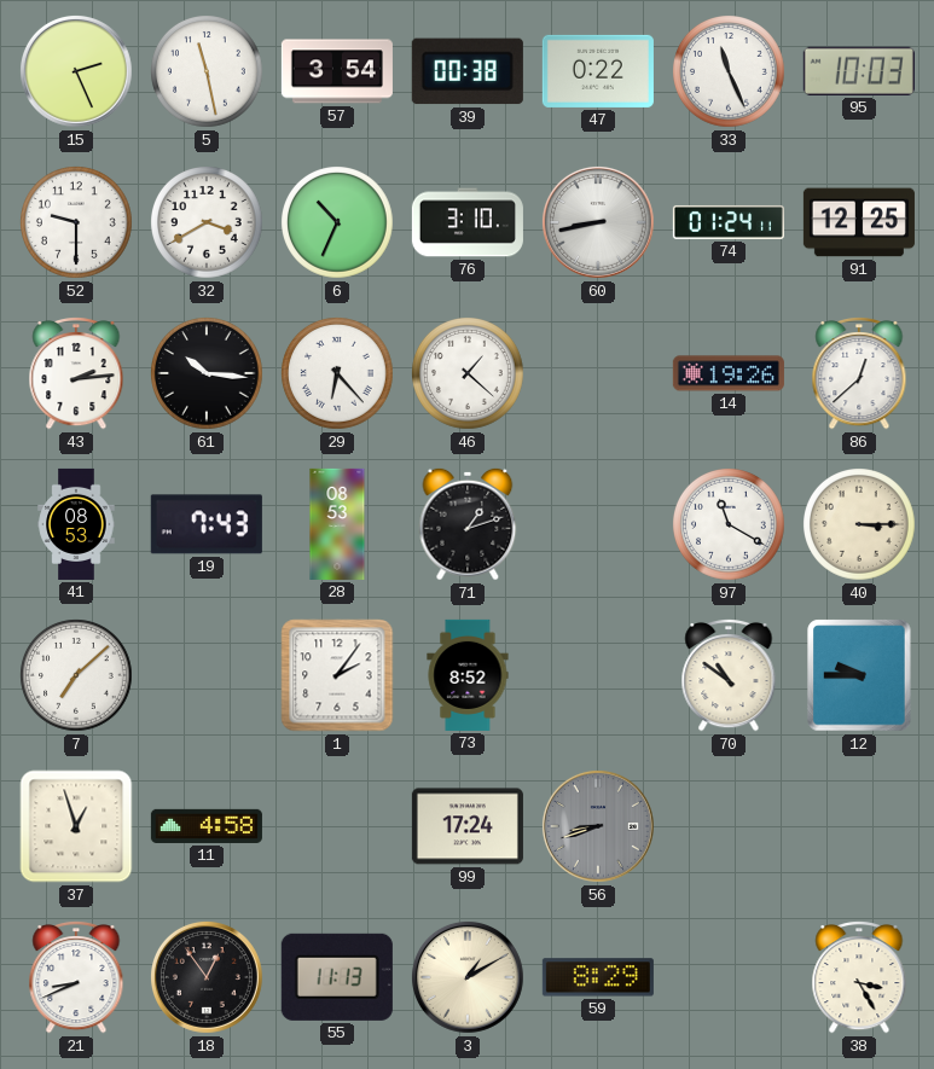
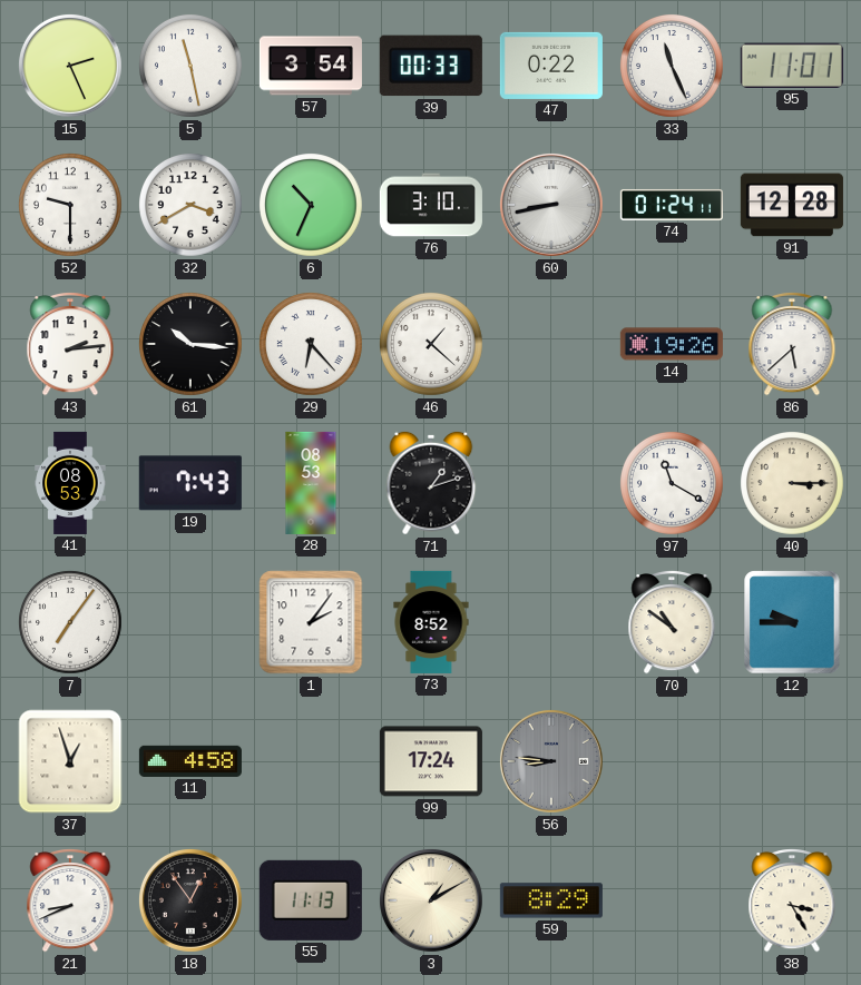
39: 00:38 -> 00:33
95: 10:03 -> 11:01
91: 12:25 -> 12:28
86: 12:38 -> 5:38
7: 7:08 -> 7:06
56: 8:42 -> 8:46
